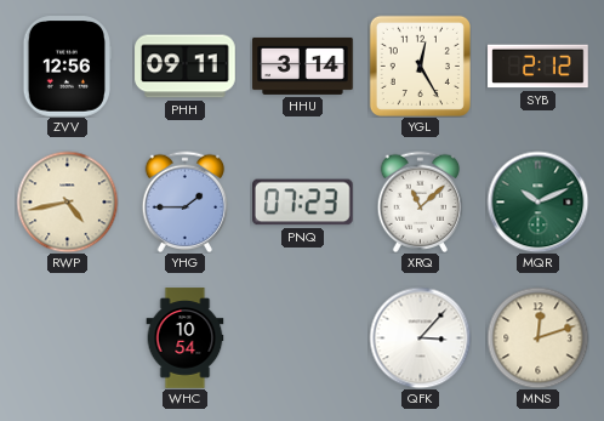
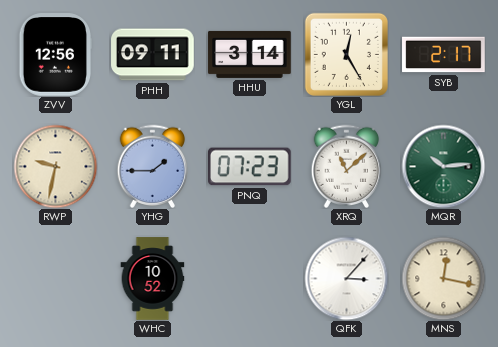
SYB: 2:12 -> 2:17
RWP: 4:43 -> 9:32
MQR: 10:11 -> 10:14
WHC: 10:54 -> 10:52
MNS: 12:12 -> 12:17
